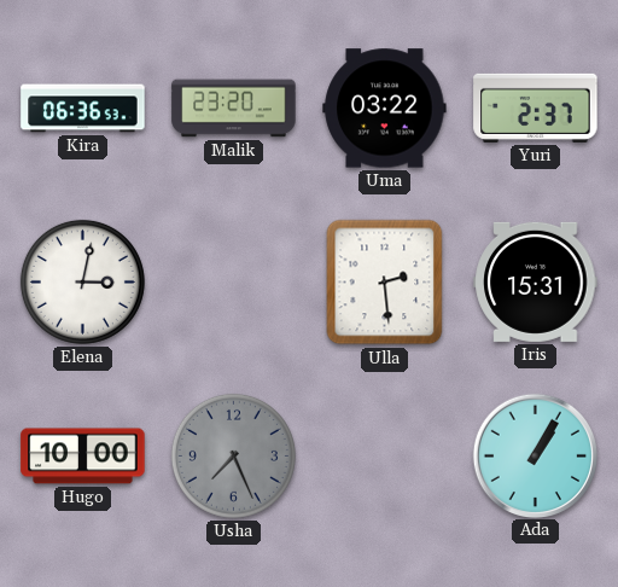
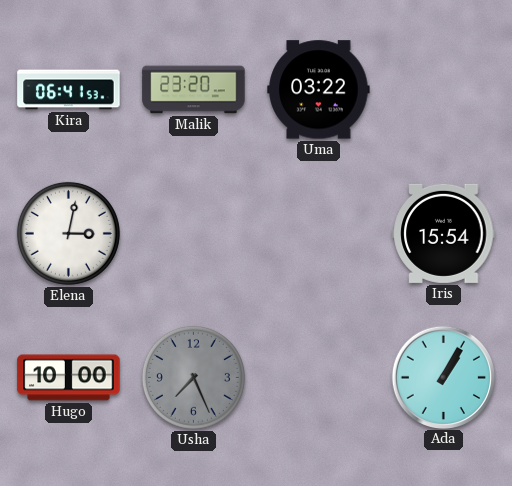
Kira: 06:36 -> 06:41
Yuri: 2:37 -> none
Ulla: 2:29 -> none
Iris: 15:31 -> 15:54
